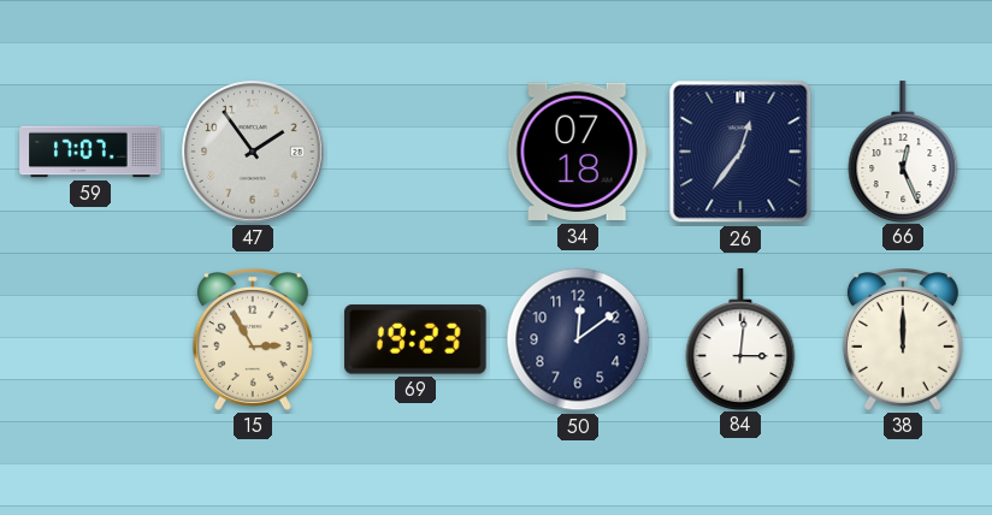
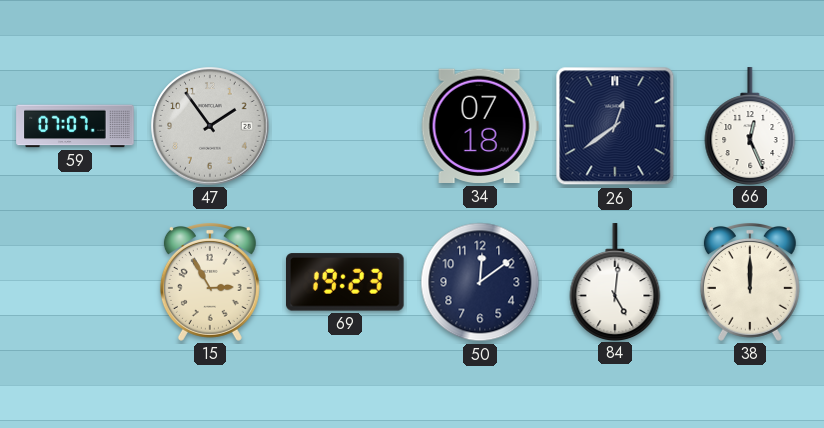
59: 17:07 -> 07:07
26: 12:36 -> 12:39
84: 3:01 -> 5:01
